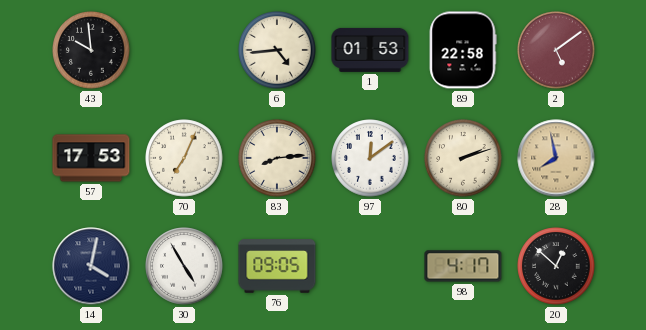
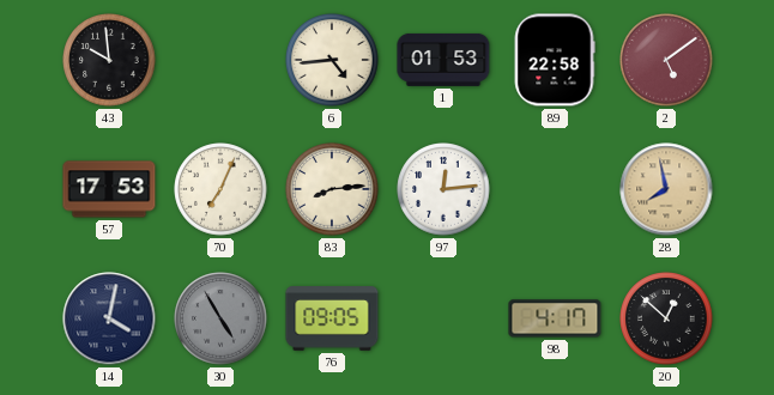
97: 12:09 -> 12:14
80: 2:12 -> none
30 dial: white -> grey
